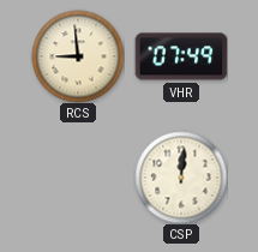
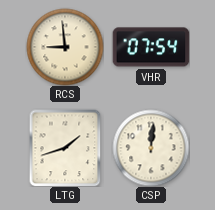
VHR: 07:49 -> 07:54
LTG: none -> 1:42
